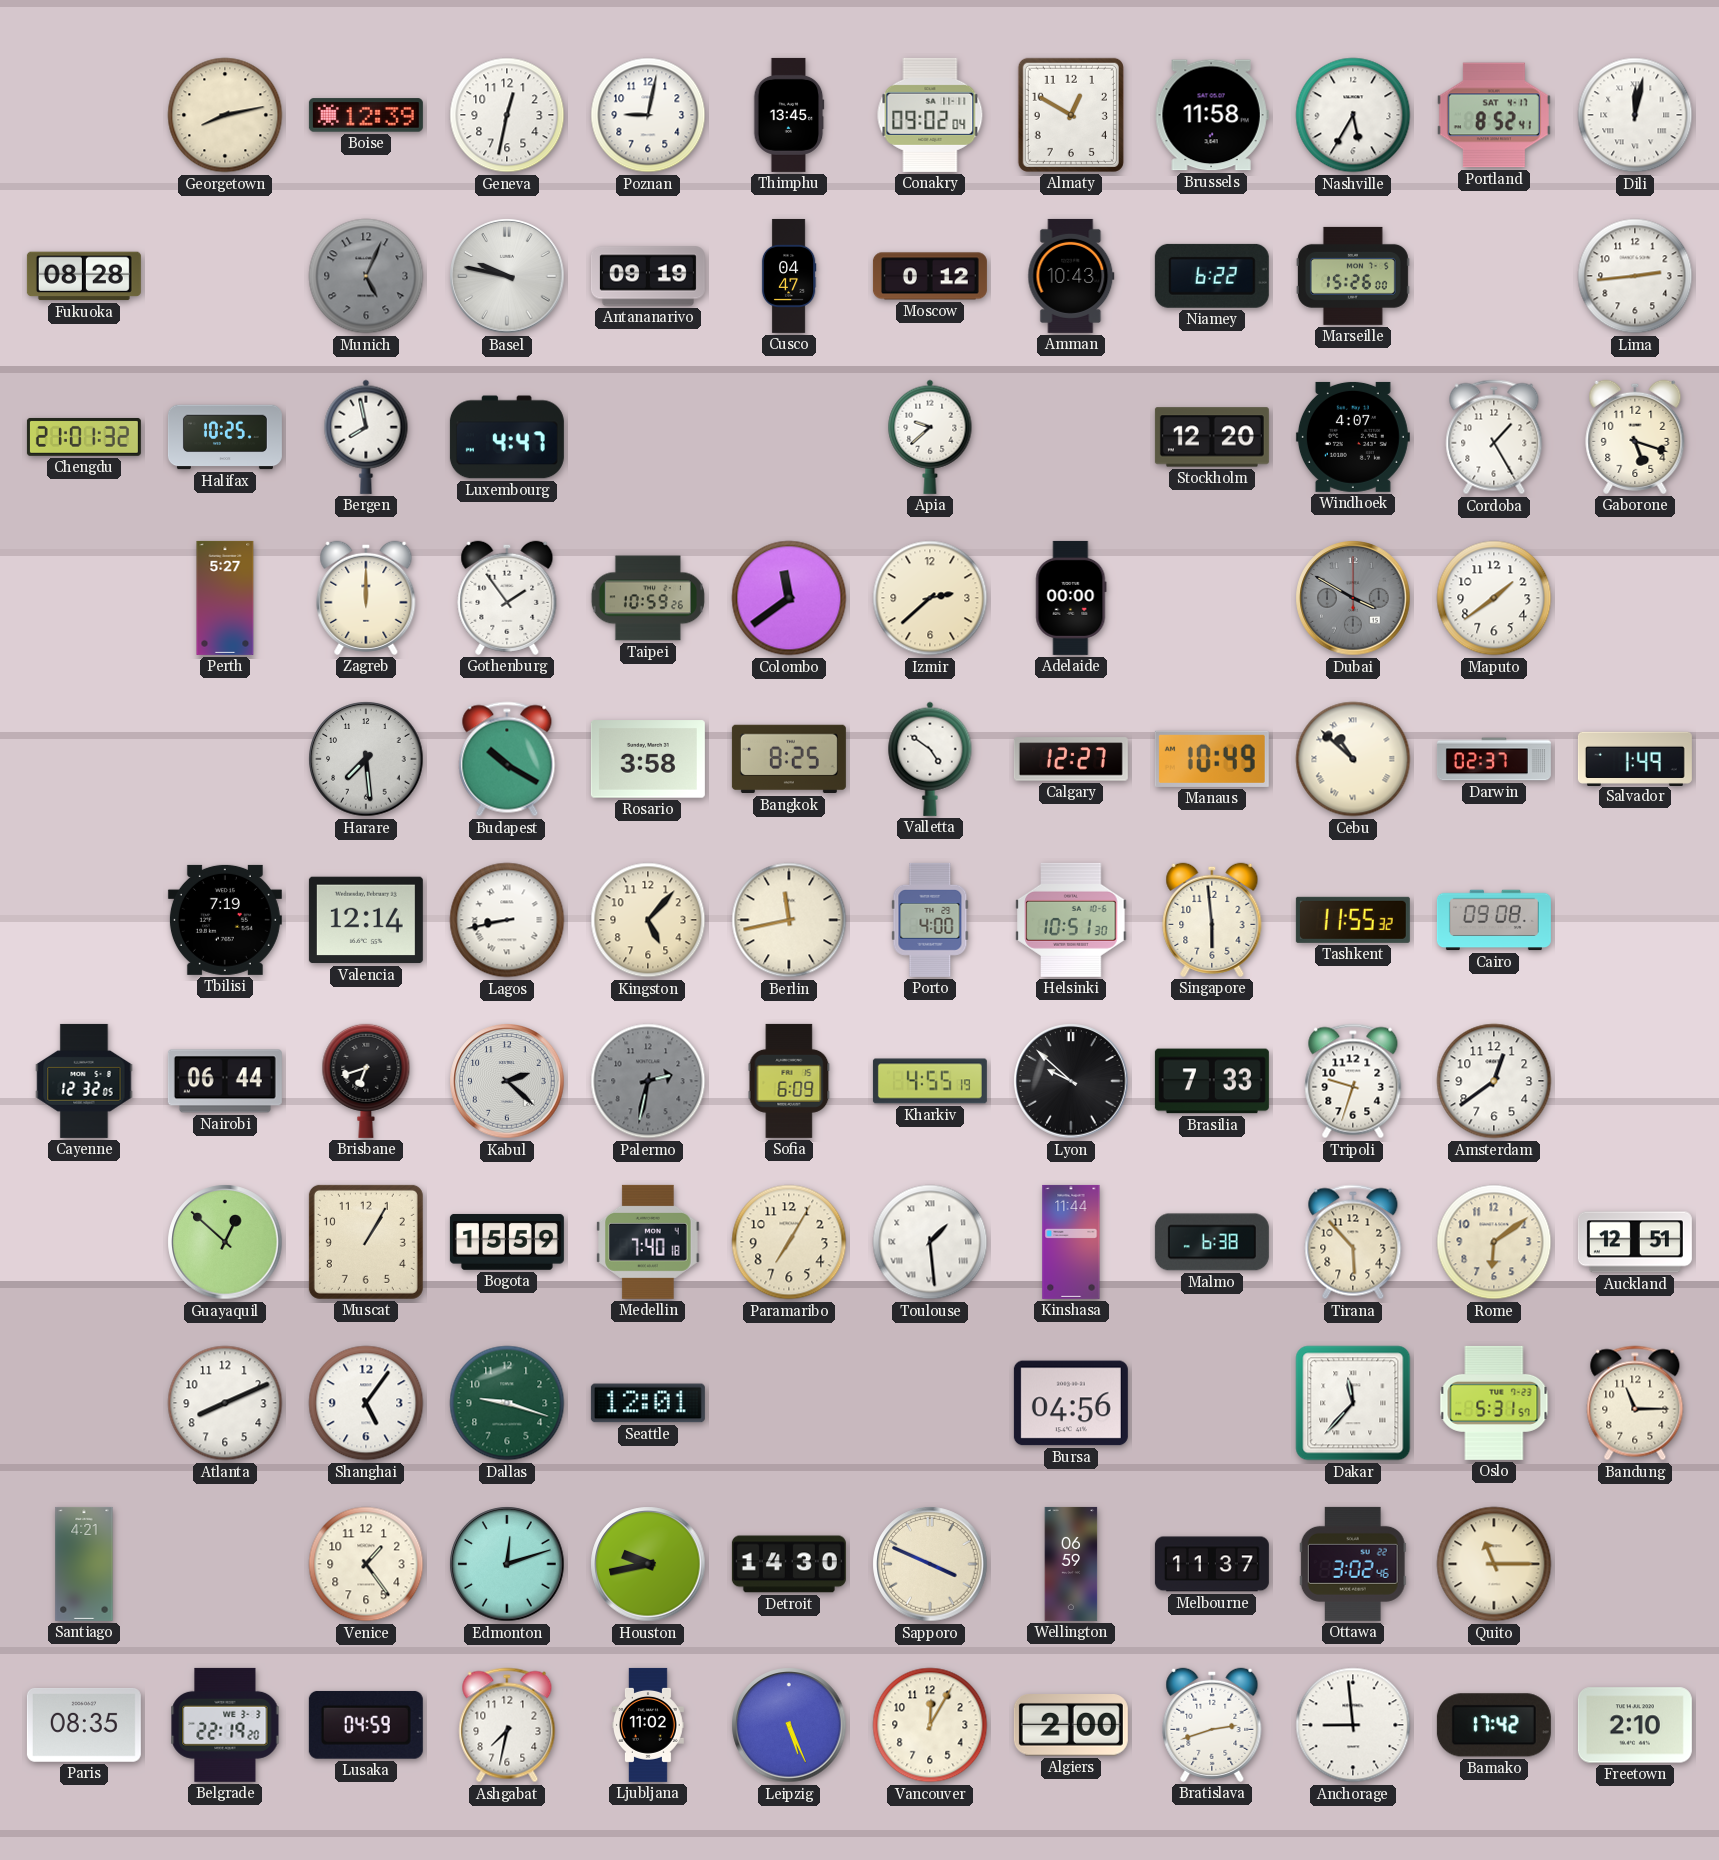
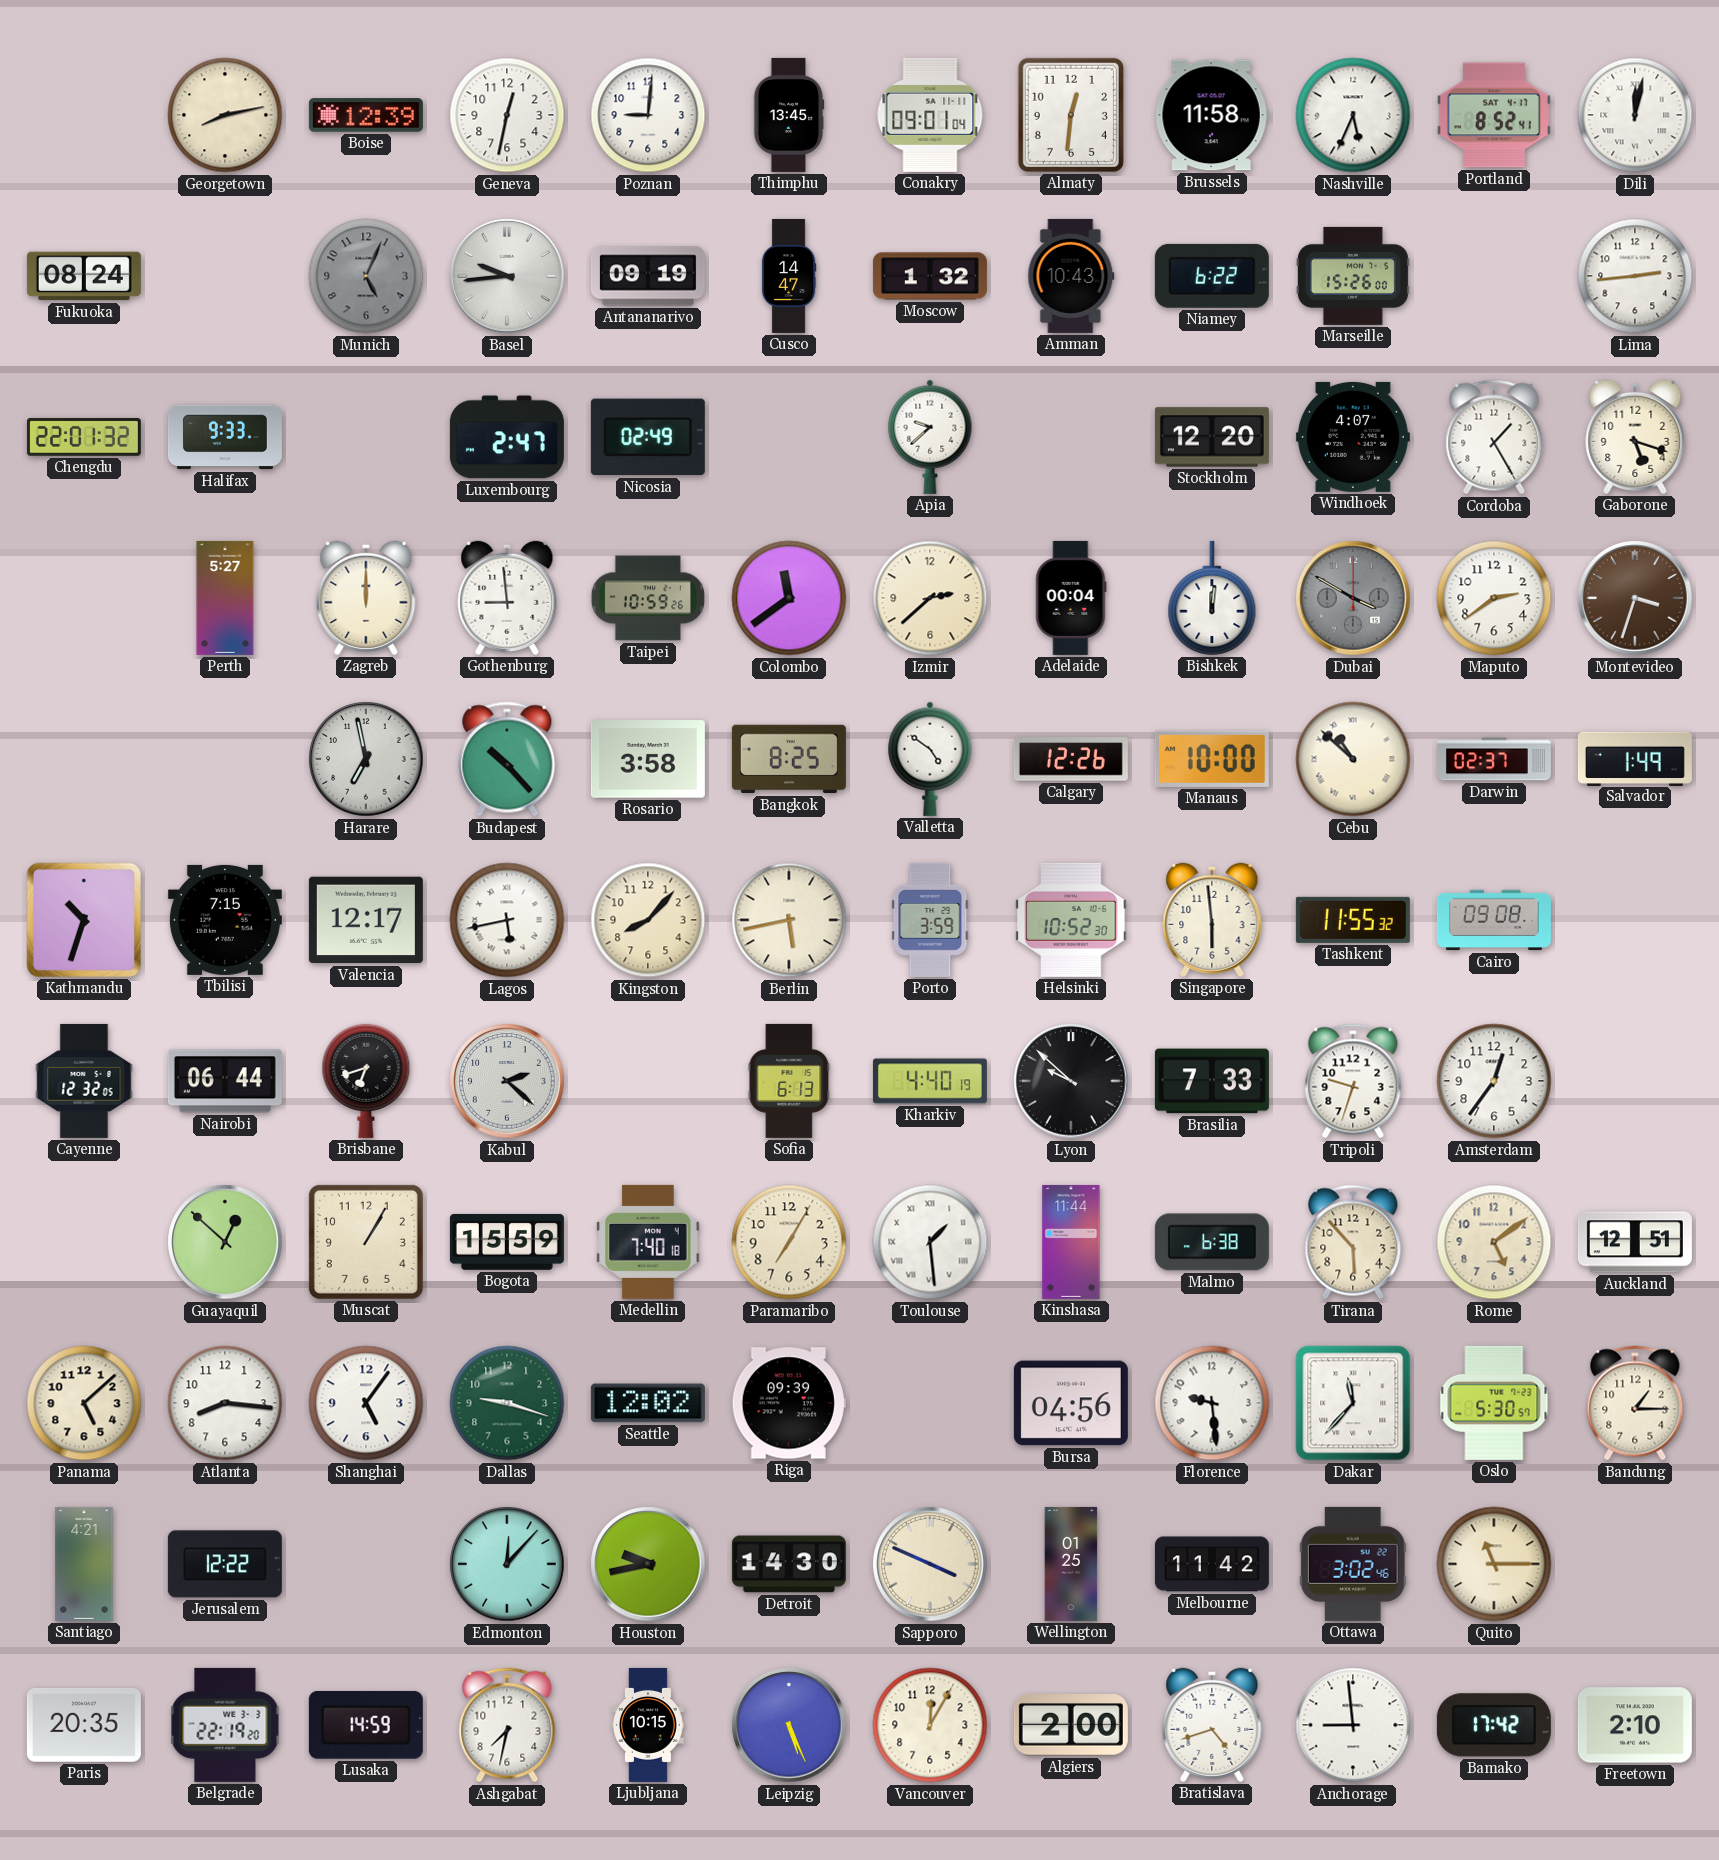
Poznan: 9:02 -> 9:01
Conakry: 09:02 -> 09:01
Almaty: 12:50 -> 12:31
Nashville: 5:35 -> 5:34
Fukuoka: 08:28 -> 08:24
Basel: 9:47 -> 9:44
Cusco: 04:47 -> 14:47
Moscow: 0:12 -> 1:32
Chengdu: 21:01 -> 22:01
Halifax: 10:25 -> 9:33
Bergen: 7:58 -> none
Luxembourg: 4:47 -> 2:47
Nicosia: none -> 02:49
Gothenburg: 1:54 -> 8:59
Adelaide: 00:00 -> 00:04
Bishkek: none -> 12:01
Maputo: 1:39 -> 2:39
Montevideo: none -> 3:33
Harare: 7:29 -> 6:58
Budapest: 10:20 -> 10:23
Calgary: 12:27 -> 12:26
Manaus: 10:49 -> 10:00
Kathmandu: none -> 10:33
Tbilisi: 7:19 -> 7:15
Valencia: 12:14 -> 12:17
Lagos: 8:43 -> 5:43
Kingston: 5:07 -> 8:07
Berlin: 11:43 -> 5:43
Porto: 4:00 -> 3:59
Helsinki: 10:51 -> 10:52
Palermo: 2:32 -> none
Sofia: 6:09 -> 6:13
Kharkiv: 4:55 -> 4:40
Amsterdam: 12:39 -> 12:36
Rome: 6:09 -> 5:09
Panama: none -> 5:08
Atlanta: 8:11 -> 8:16
Seattle: 12:01 -> 12:02
Riga: none -> 09:39
Florence: none -> 9:29
Oslo: 5:31 -> 5:30
Bandung: 11:15 -> 1:15
Jerusalem: none -> 12:22
Venice: 1:24 -> none
Edmonton: 12:12 -> 12:07
Wellington: 06:59 -> 01:25
Melbourne: 11:37 -> 11:42
Paris: 08:35 -> 20:35
Lusaka: 04:59 -> 14:59
Ljubljana: 11:02 -> 10:15
Bratislava: 2:42 -> 4:42
